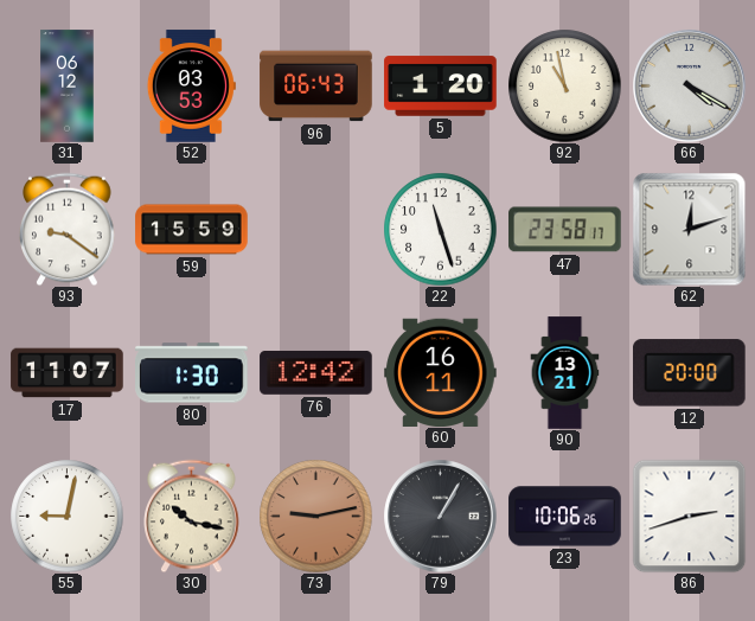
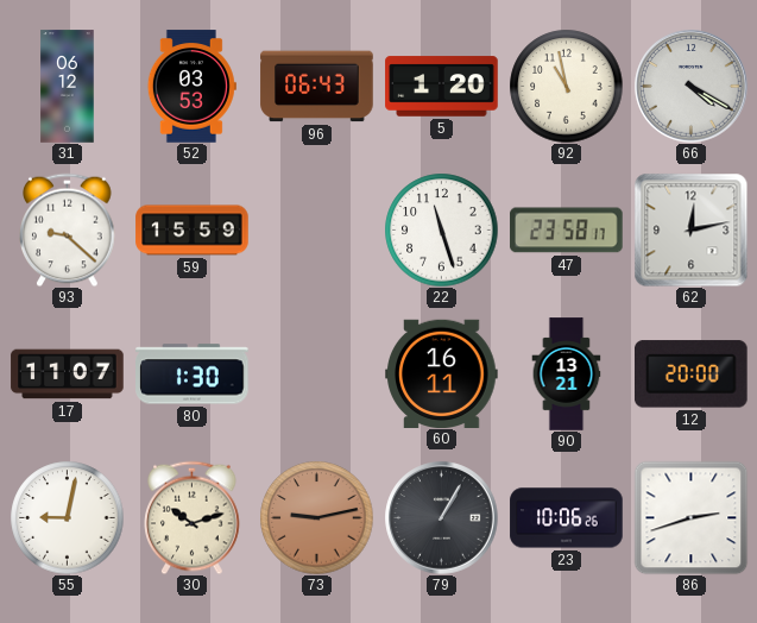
93: 9:21 -> 9:22
62: 12:12 -> 12:13
76: 12:42 -> none
30: 10:17 -> 10:12
